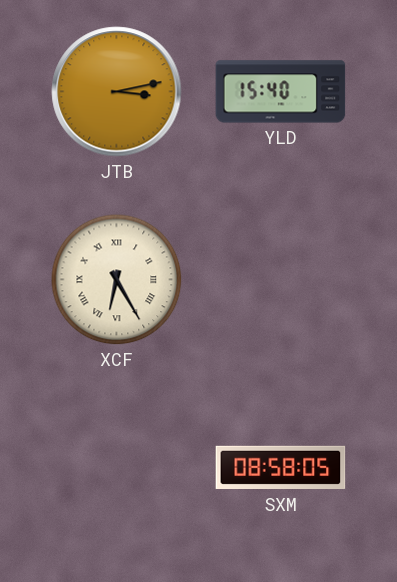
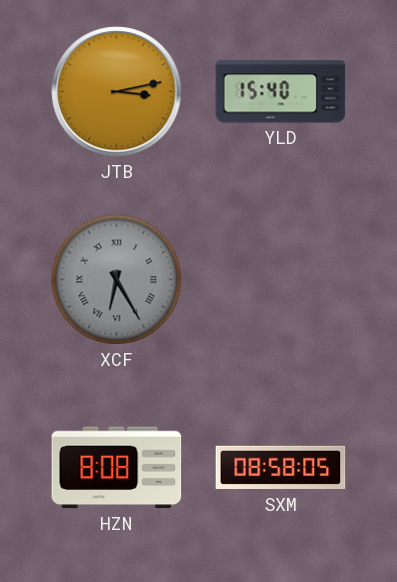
XCF dial: cream -> grey
HZN: none -> 8:08
